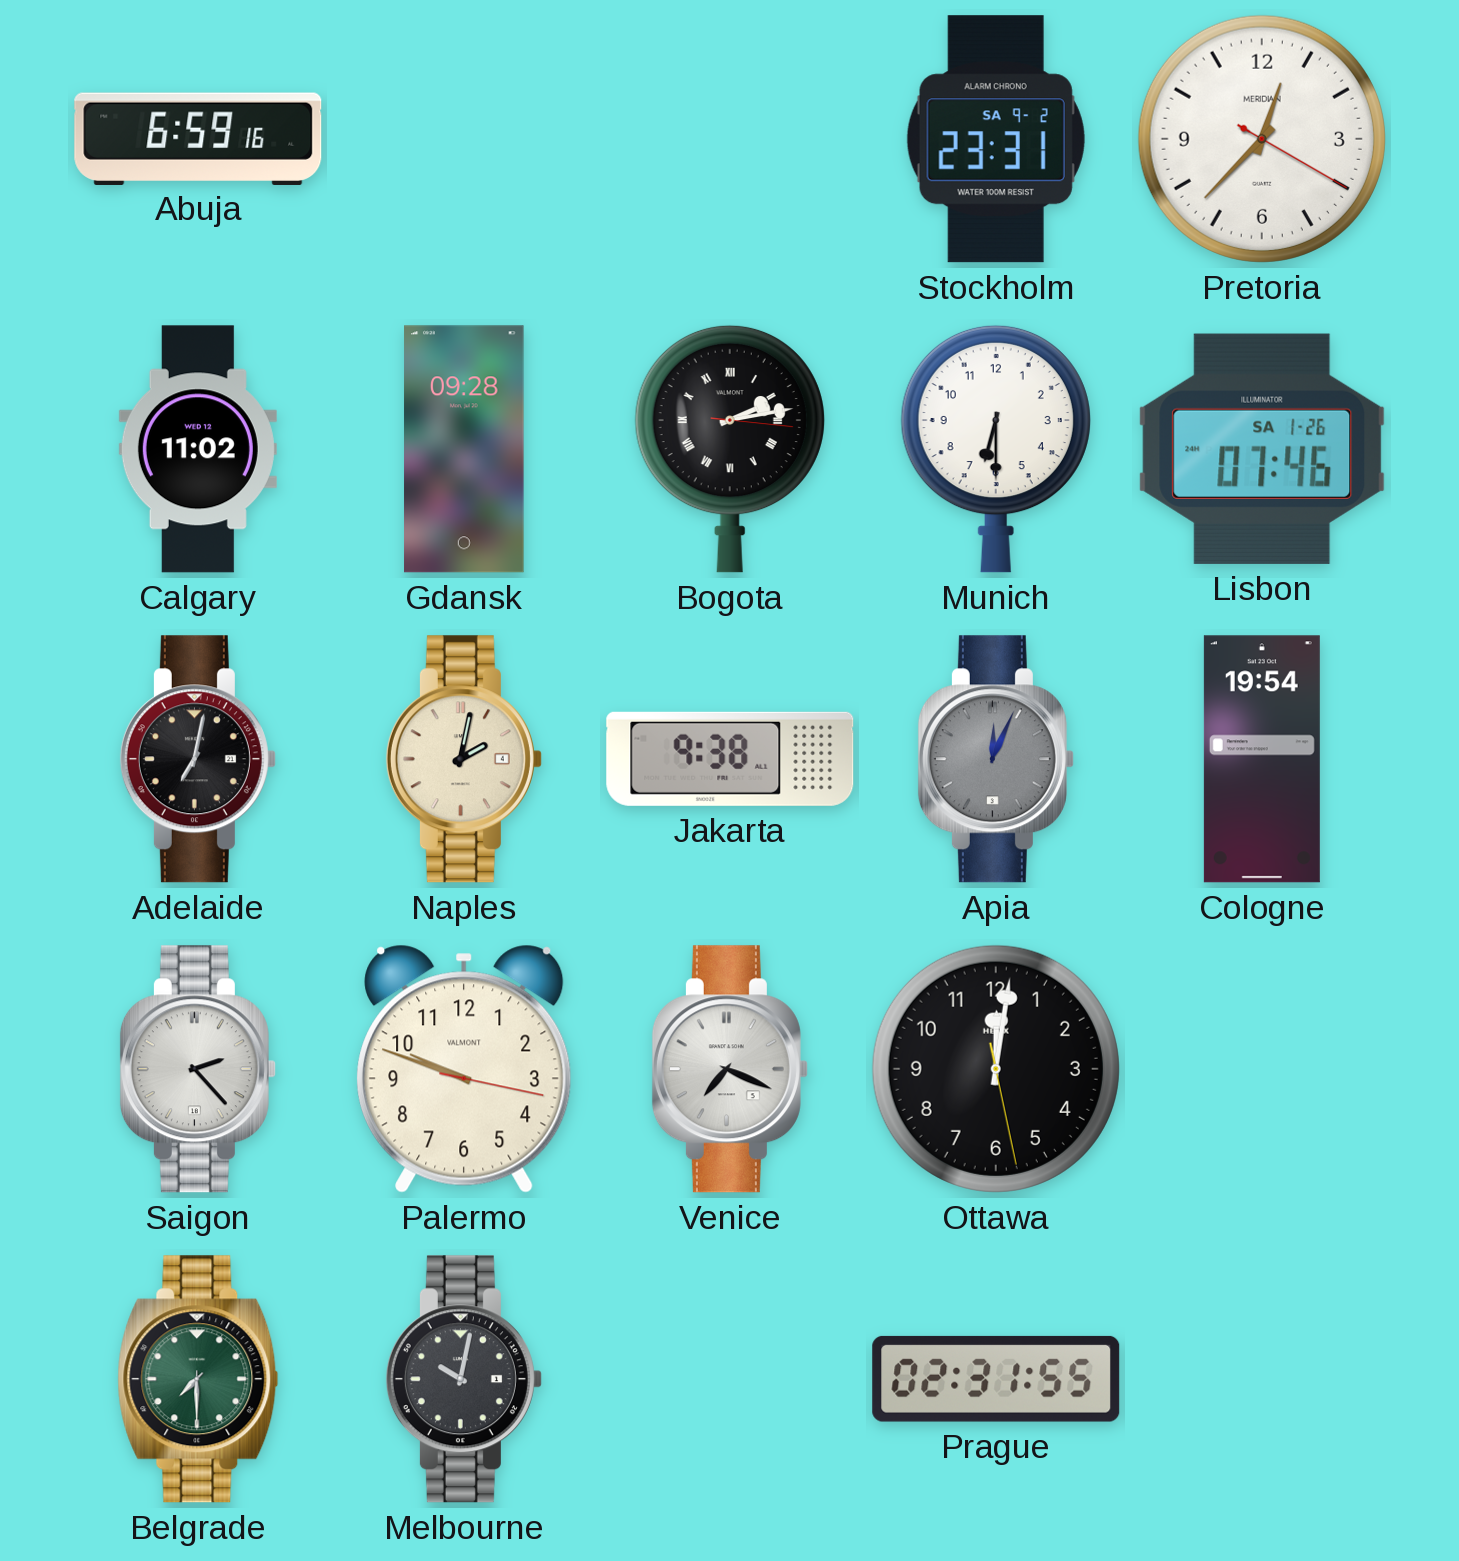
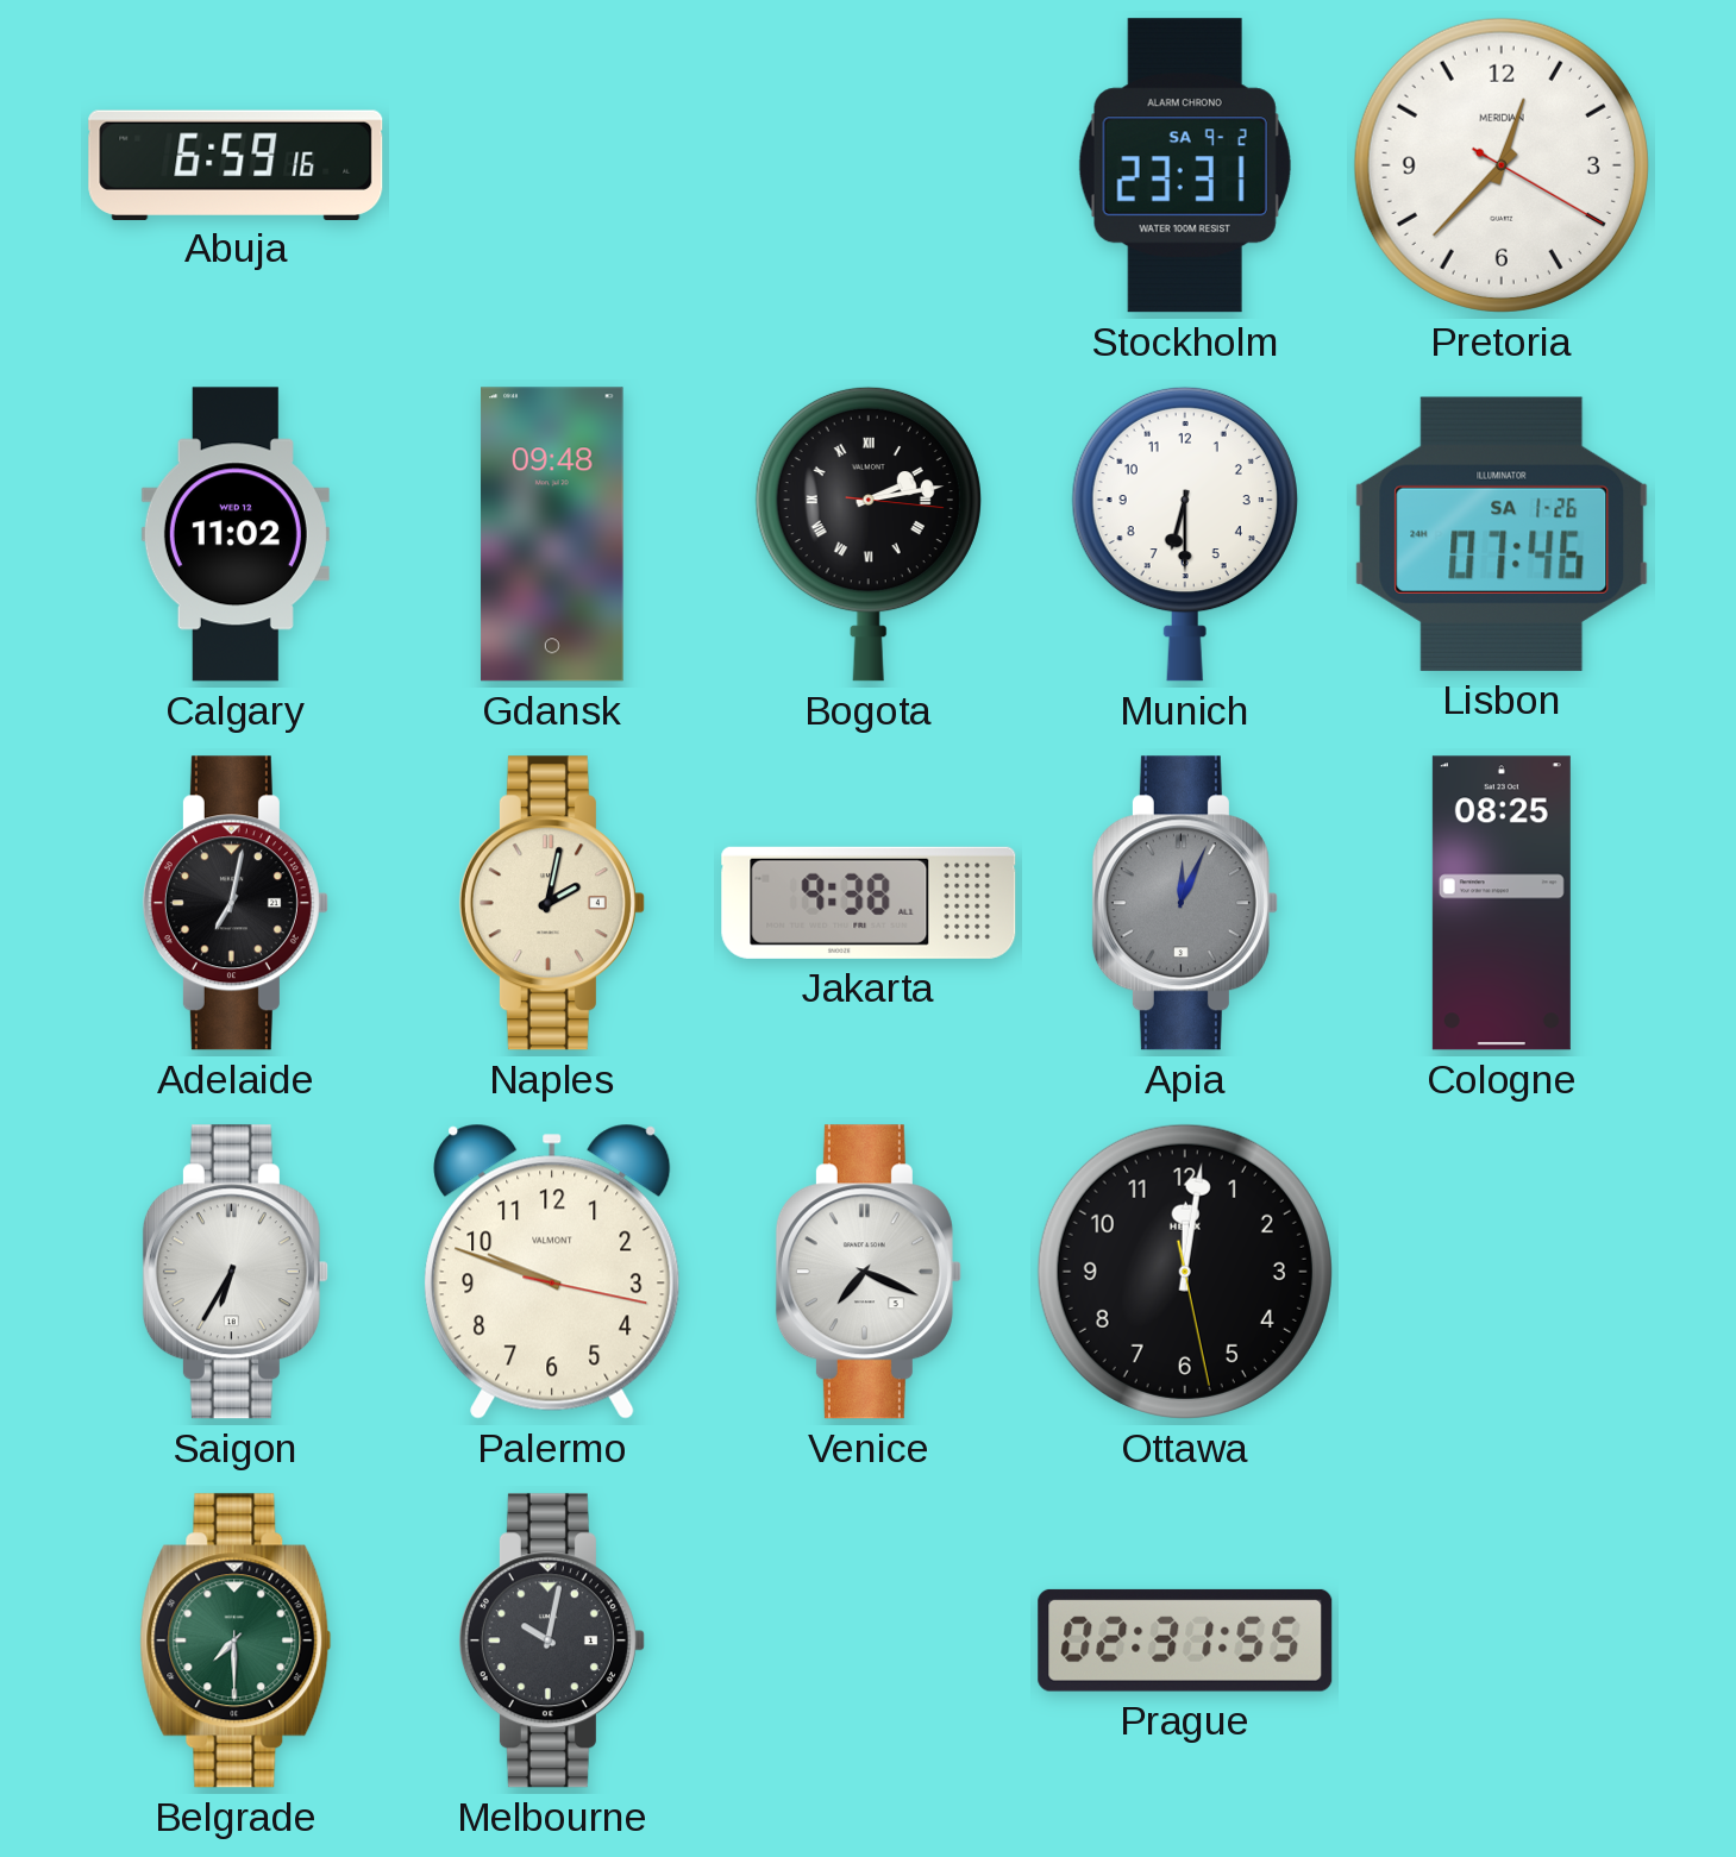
Gdansk: 09:28 -> 09:48
Cologne: 19:54 -> 08:25
Saigon: 2:23 -> 6:35
